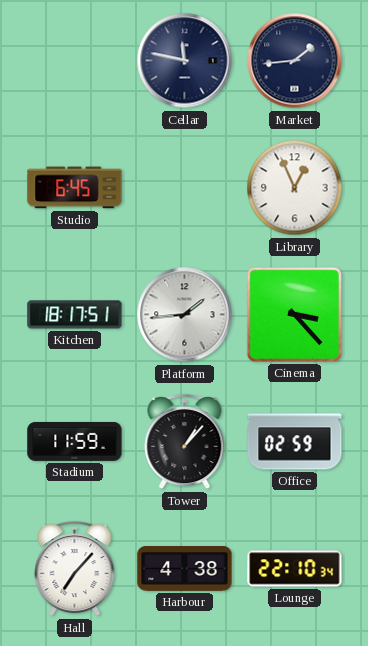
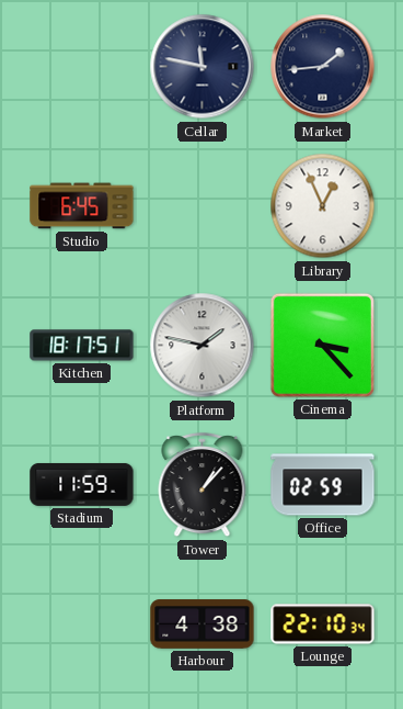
Platform: 1:44 -> 1:47
Hall: 7:07 -> none
